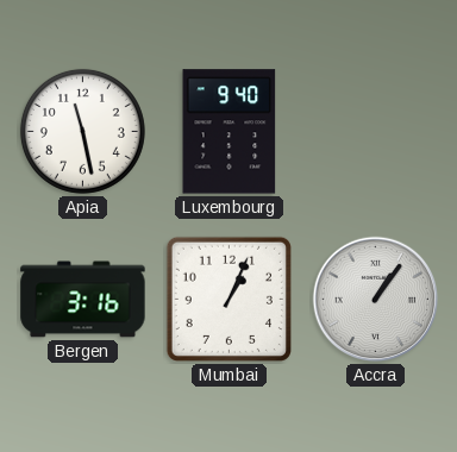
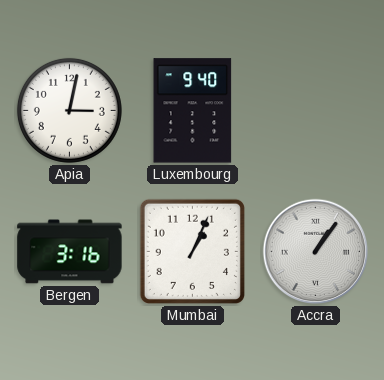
Apia: 11:28 -> 3:02
